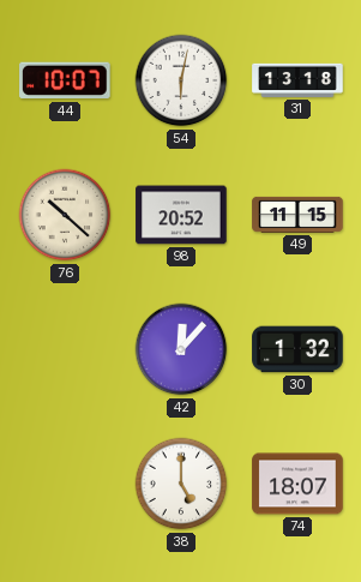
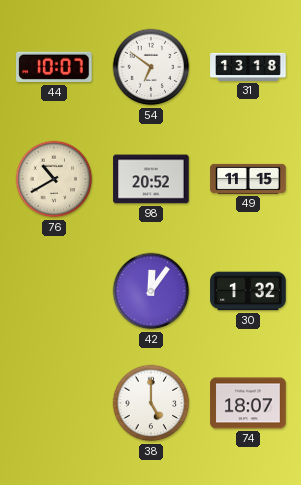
54: 6:02 -> 6:51
76: 10:22 -> 10:40
42: 12:07 -> 12:06
